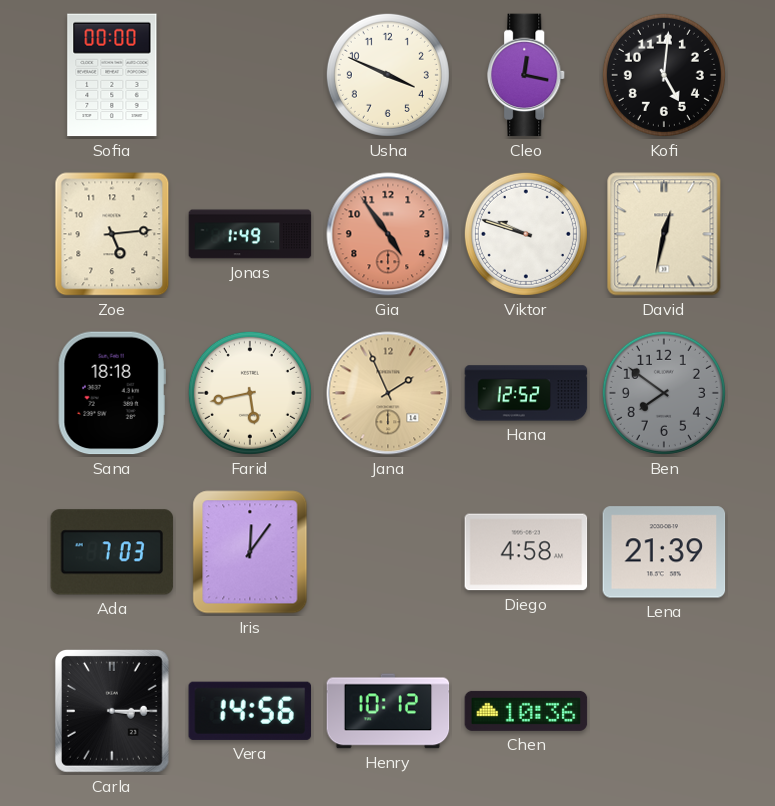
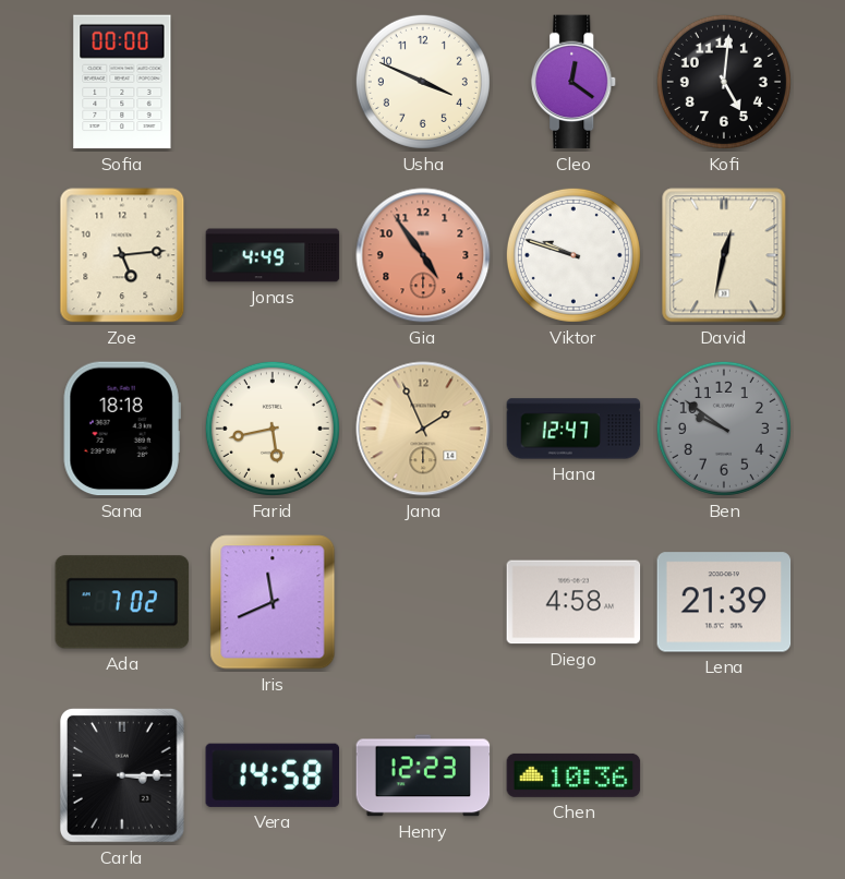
Cleo: 12:17 -> 12:21
Jonas: 1:49 -> 4:49
Hana: 12:52 -> 12:47
Ben: 7:51 -> 9:51
Ada: 7:03 -> 7:02
Iris: 12:06 -> 11:41
Vera: 14:56 -> 14:58
Henry: 10:12 -> 12:23
